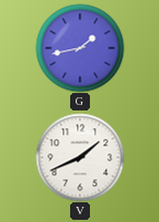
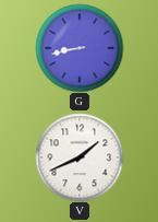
G: 1:43 -> 8:43
